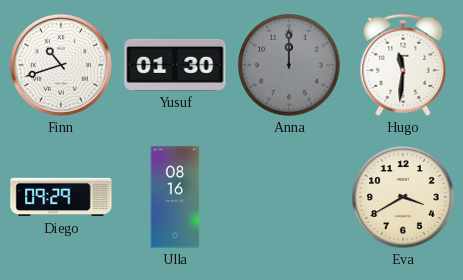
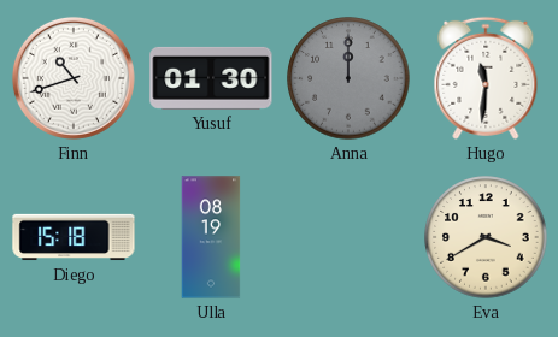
Diego: 09:29 -> 15:18
Ulla: 08:16 -> 08:19
